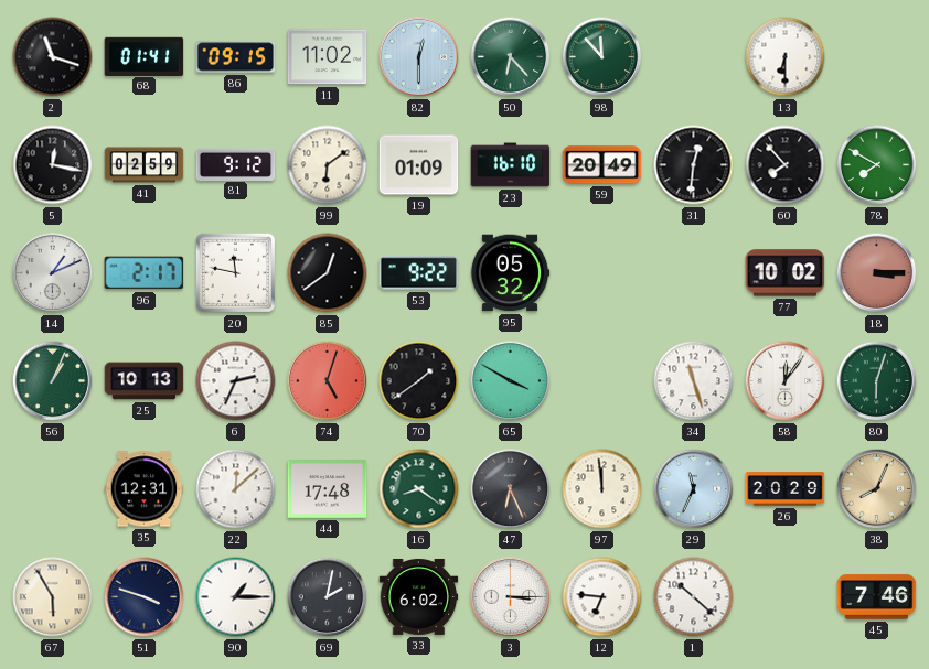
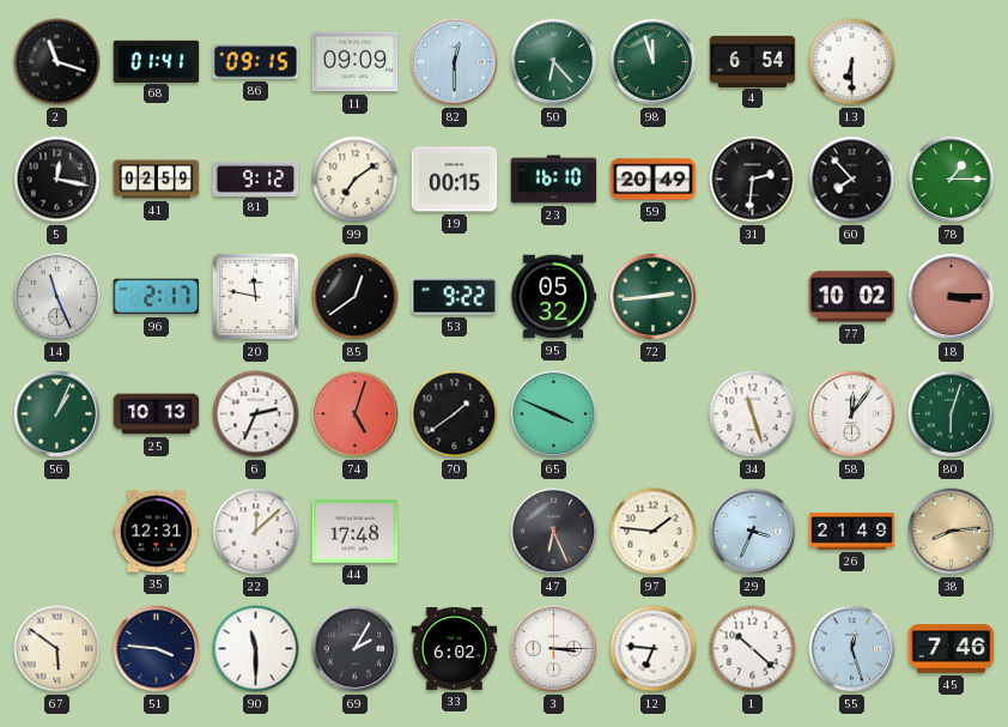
11: 11:02 -> 09:09
98: 11:53 -> 11:57
4: none -> 6:54
99: 6:09 -> 7:09
19: 01:09 -> 00:15
31: 12:31 -> 2:31
78: 7:50 -> 1:15
14: 1:11 -> 11:26
72: none -> 2:44
65: 3:50 -> 3:49
16: 8:21 -> none
97: 11:59 -> 1:46
29: 11:34 -> 3:34
26: 20:29 -> 21:49
38: 8:04 -> 8:14
67: 5:55 -> 5:51
51: 3:48 -> 3:46
90: 1:15 -> 11:30
69: 2:02 -> 2:05
55: none -> 12:27
